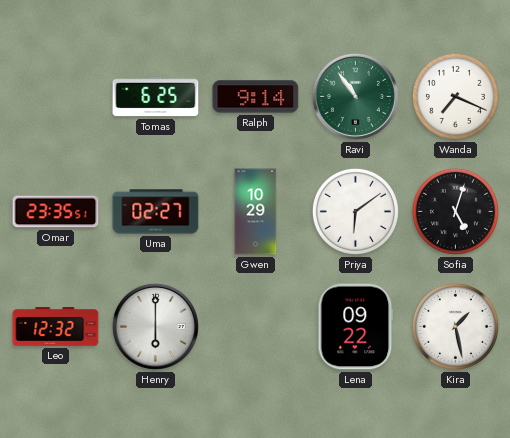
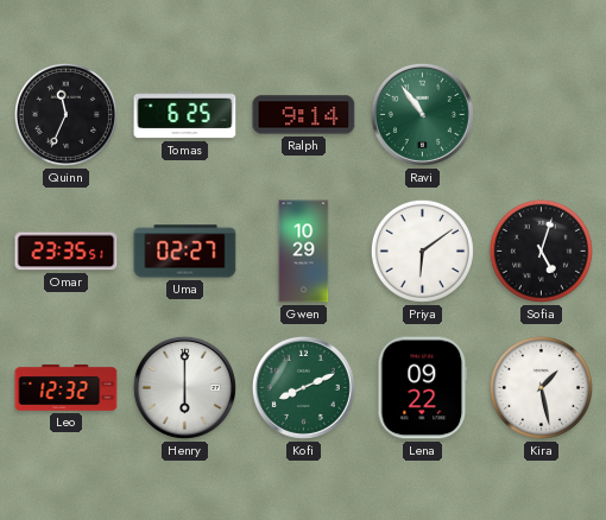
Quinn: none -> 11:34
Wanda: 7:19 -> none
Kofi: none -> 8:11
